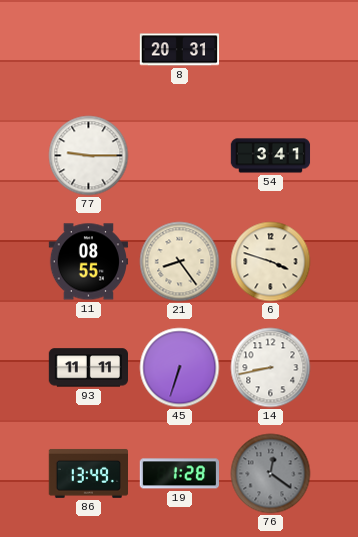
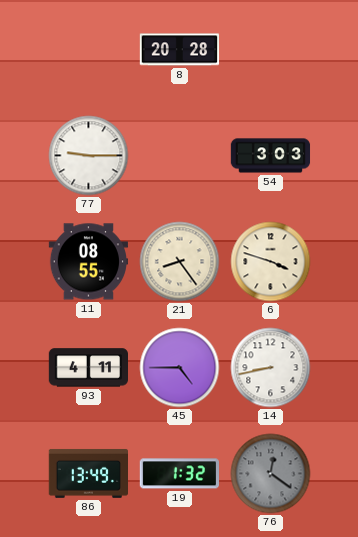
8: 20:31 -> 20:28
54: 3:41 -> 3:03
93: 11:11 -> 4:11
45: 6:33 -> 4:45
19: 1:28 -> 1:32
